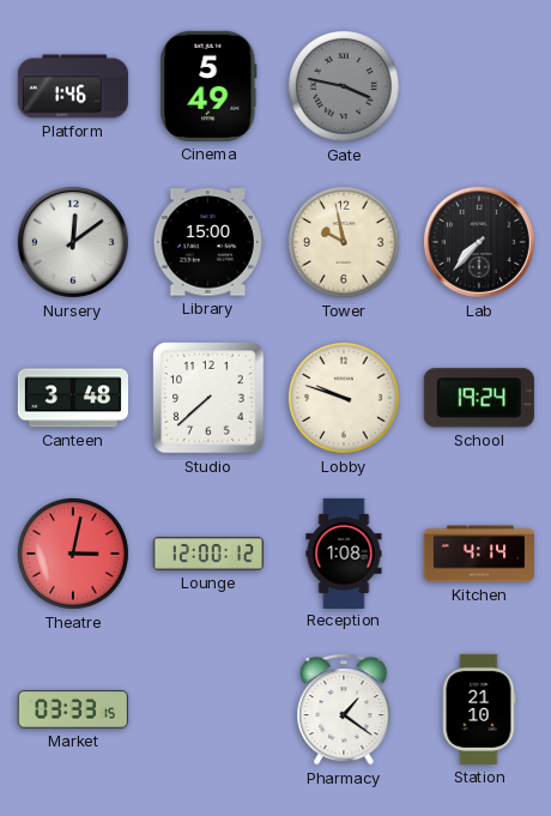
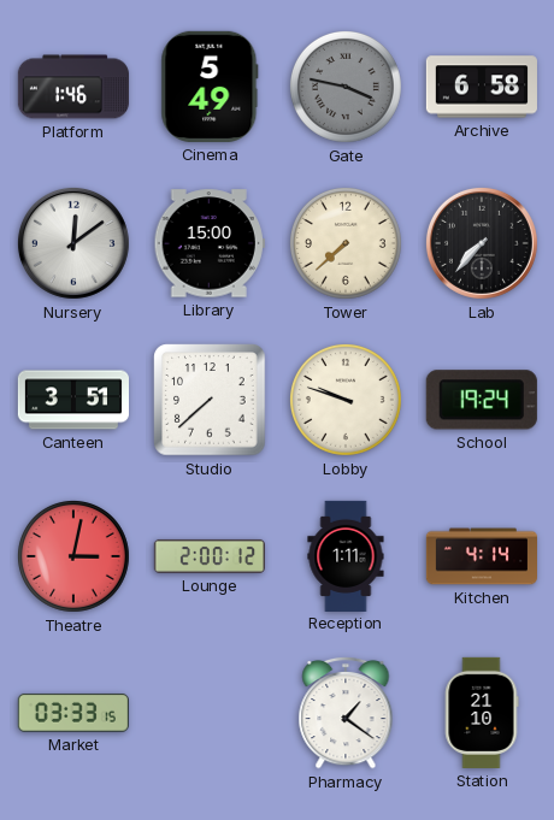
Archive: none -> 6:58
Tower: 9:58 -> 7:38
Canteen: 3:48 -> 3:51
Lounge: 12:00 -> 2:00
Reception: 1:08 -> 1:11
